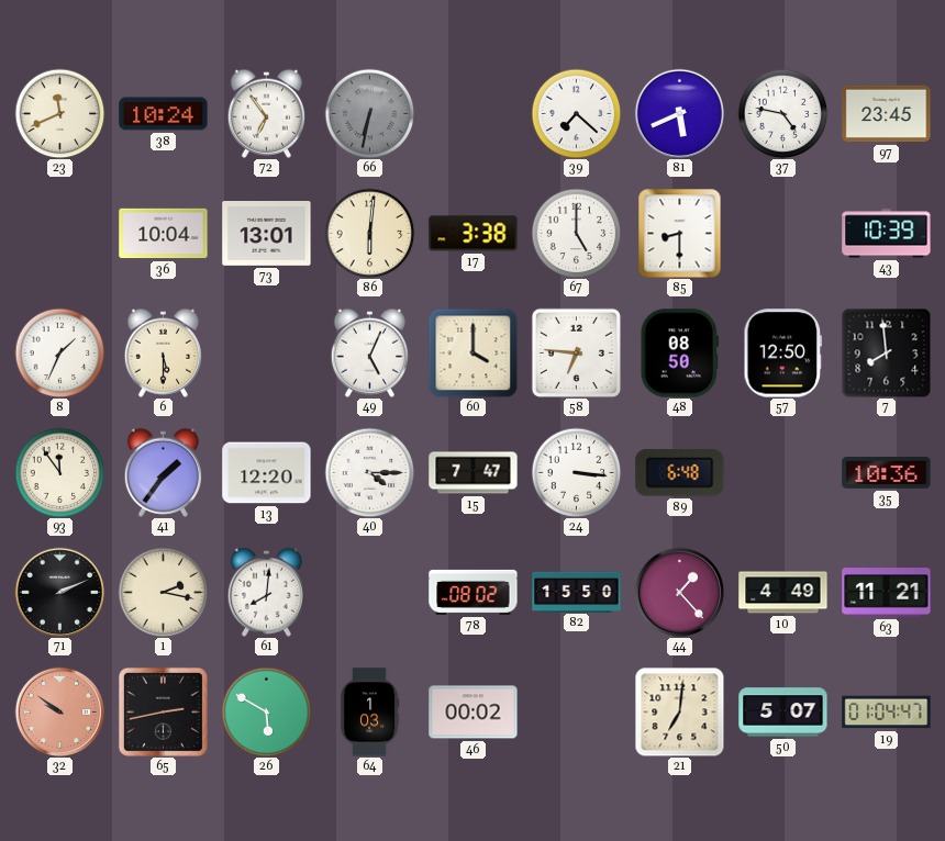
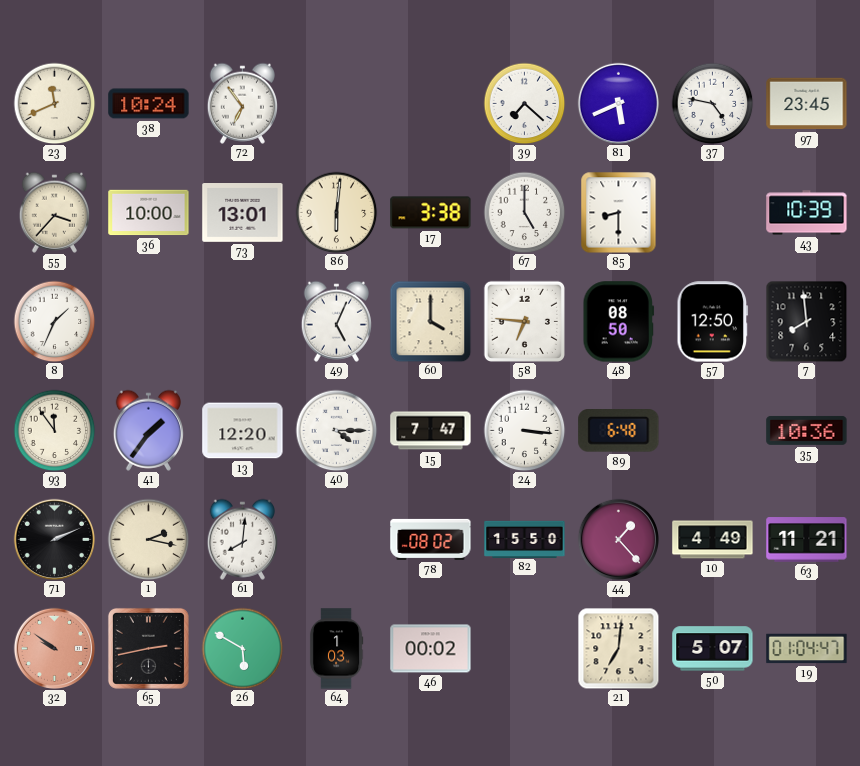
66: 6:32 -> none
55: none -> 3:37
36: 10:04 -> 10:00
6: 5:30 -> none
